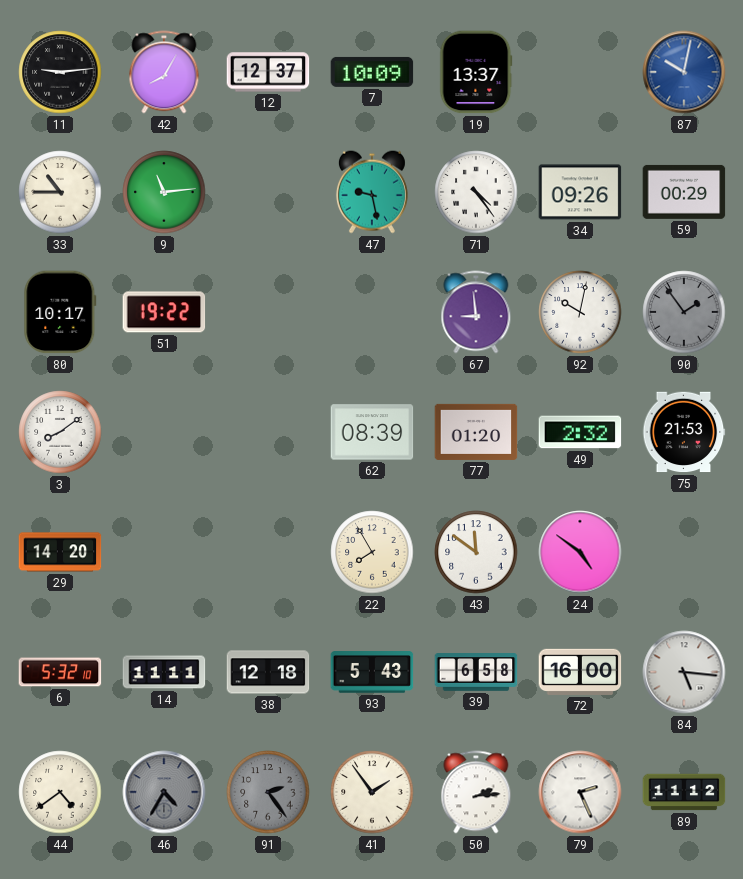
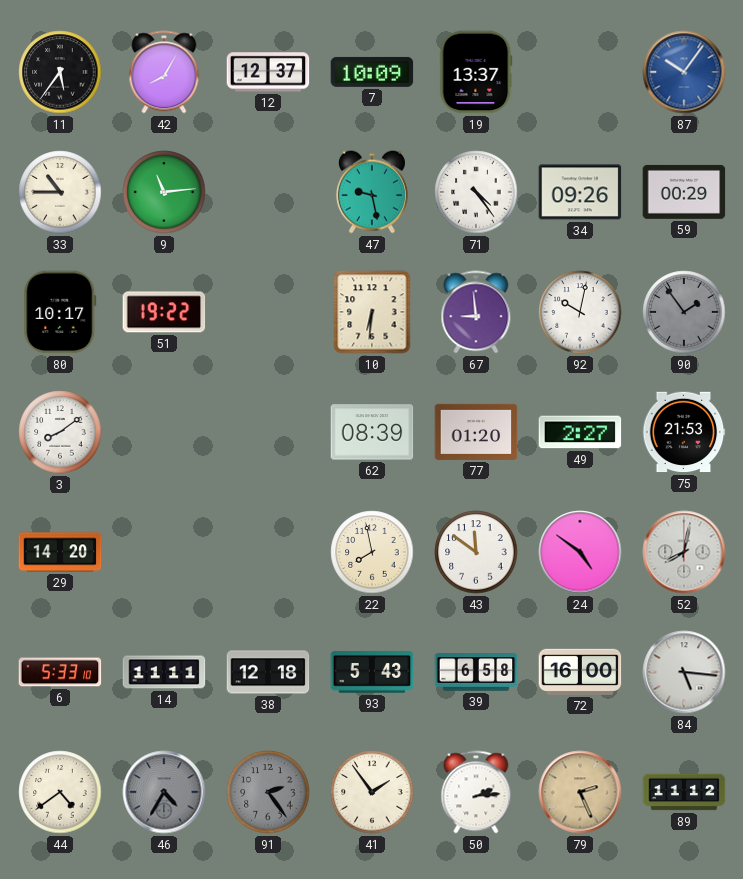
11: 9:14 -> 5:36
87: 10:02 -> 10:06
10: none -> 6:31
49: 2:32 -> 2:27
22: 7:55 -> 7:58
52: none -> 8:02
6: 5:32 -> 5:33
79 dial: white -> champagne
